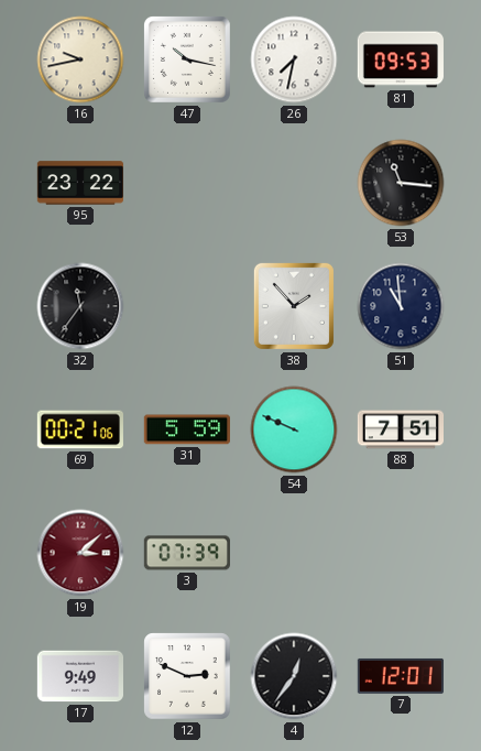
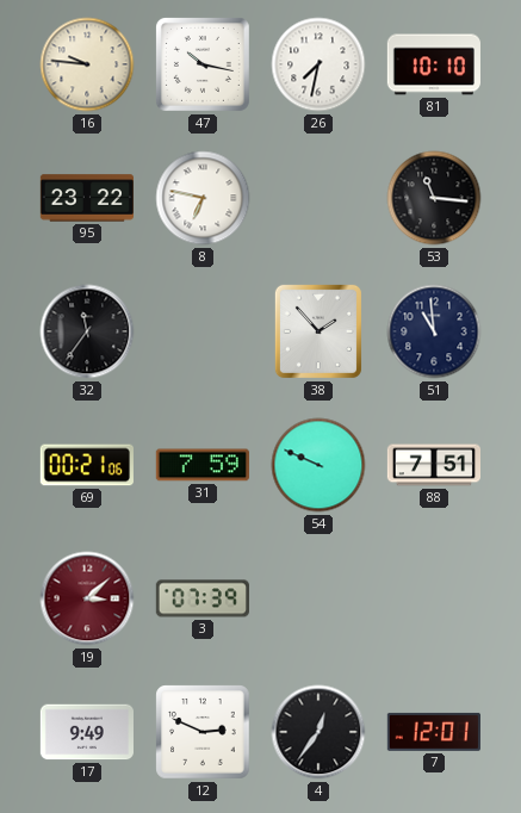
16: 9:43 -> 9:46
81: 09:53 -> 10:10
8: none -> 6:47
31: 5:59 -> 7:59
